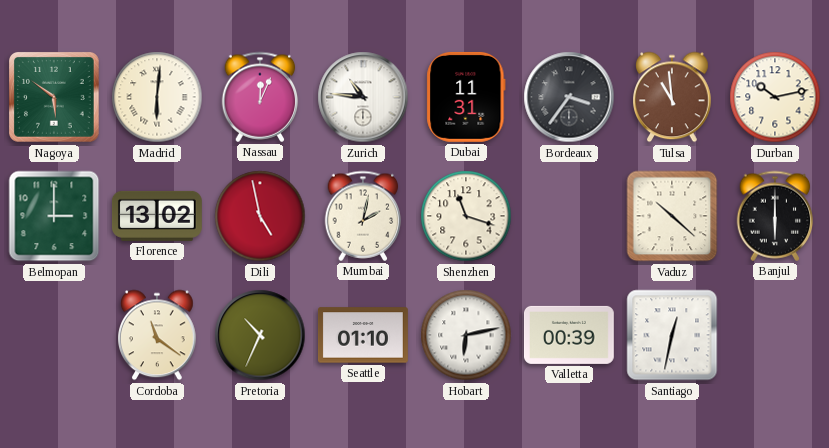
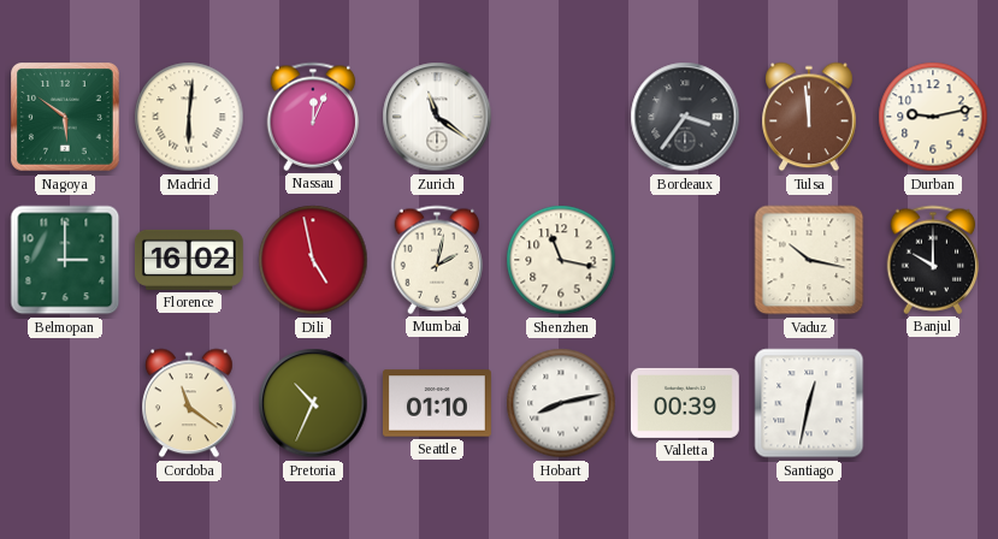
Zurich: 10:46 -> 11:21
Dubai: 11:31 -> none
Tulsa: 10:59 -> 11:59
Durban: 10:13 -> 9:13
Florence: 13:02 -> 16:02
Shenzhen: 11:18 -> 11:17
Vaduz: 10:22 -> 10:17
Banjul: 6:00 -> 10:00
Hobart: 6:13 -> 8:13
